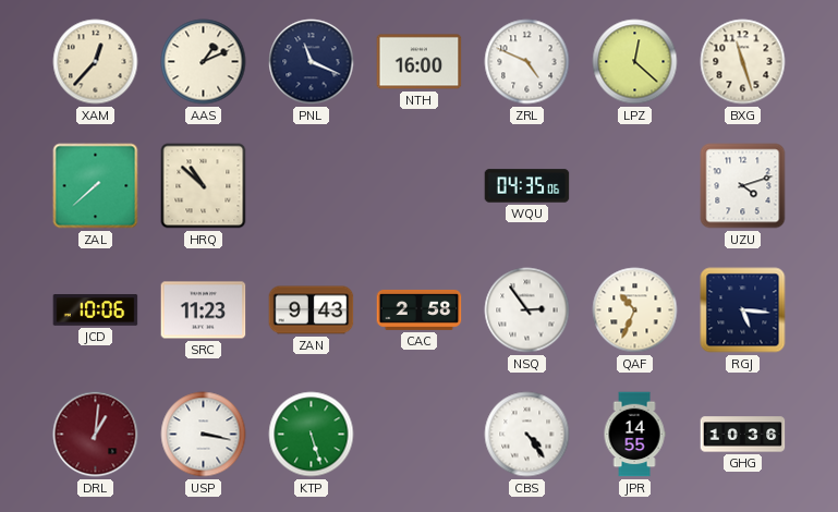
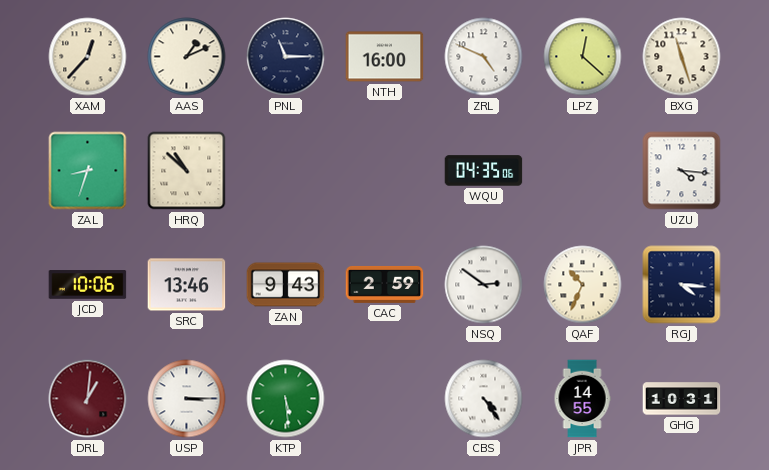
PNL: 11:19 -> 11:15
ZAL: 7:38 -> 8:33
UZU: 4:12 -> 4:16
SRC: 11:23 -> 13:46
CAC: 2:58 -> 2:59
NSQ: 2:54 -> 2:51
RGJ: 5:16 -> 4:16
USP: 3:17 -> 3:15
KTP: 5:27 -> 5:29
GHG: 10:36 -> 10:31
